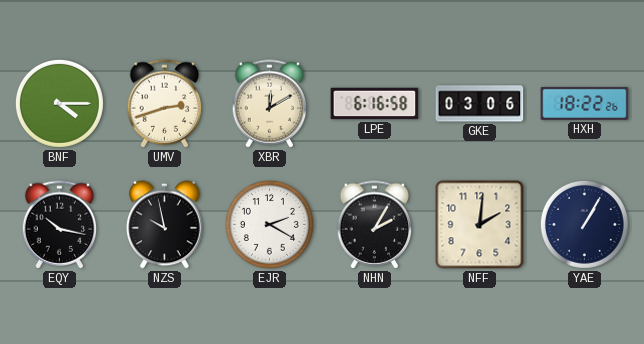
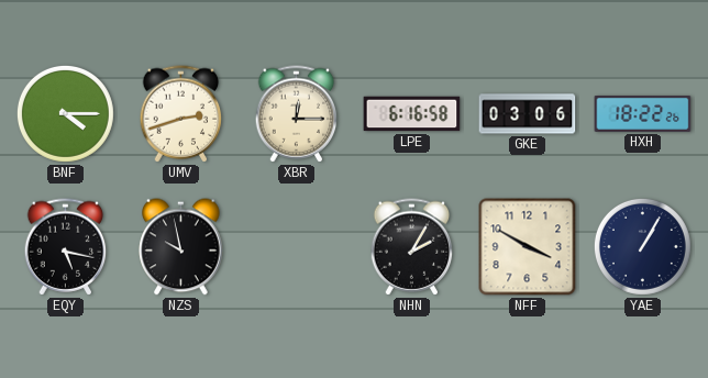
XBR: 12:10 -> 12:15
EQY: 10:17 -> 5:17
EJR: 2:20 -> none
NFF: 2:01 -> 3:50
